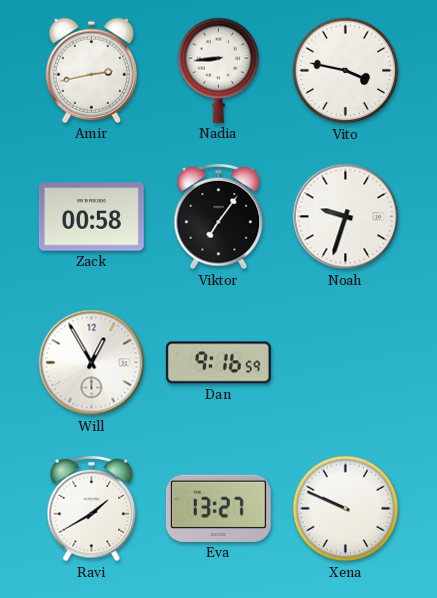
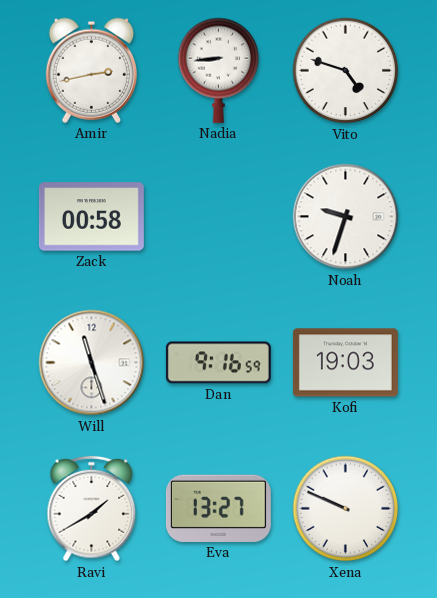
Vito: 3:47 -> 4:48
Viktor: 7:06 -> none
Will: 12:55 -> 11:27
Kofi: none -> 19:03
